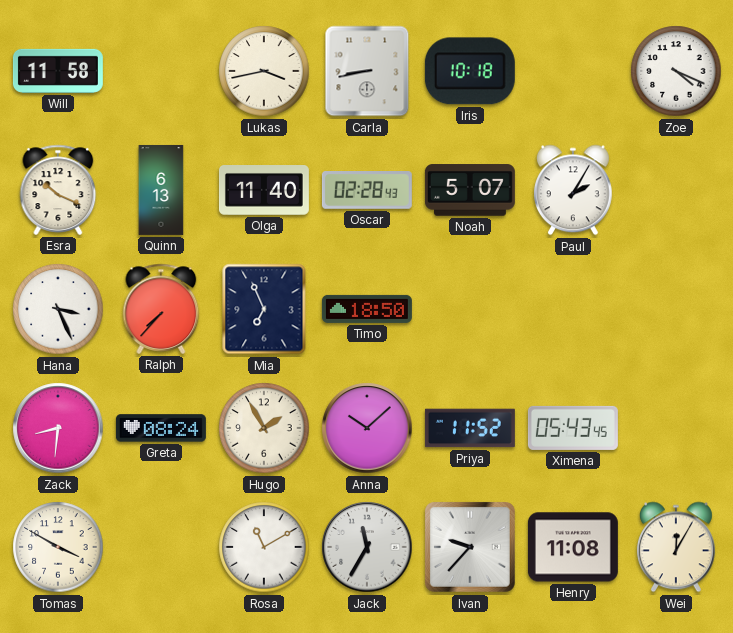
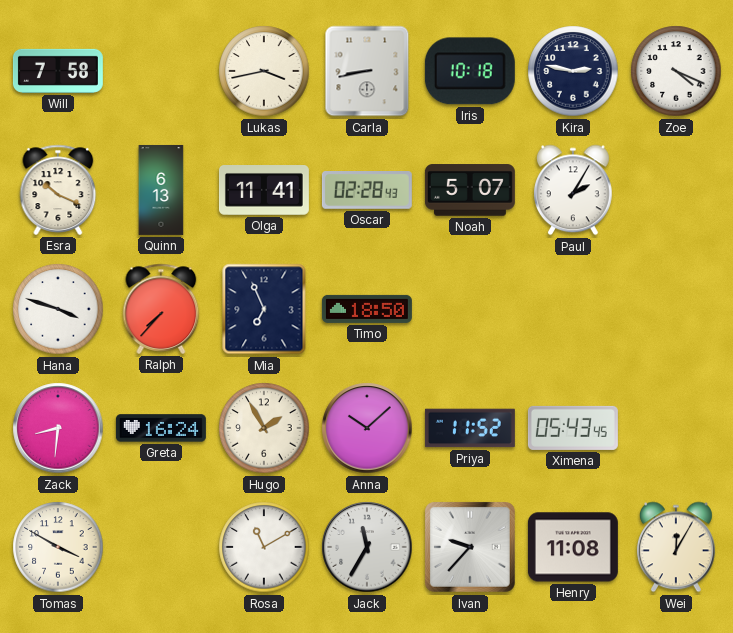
Will: 11:58 -> 7:58
Kira: none -> 2:47
Olga: 11:40 -> 11:41
Hana: 3:26 -> 3:48
Greta: 08:24 -> 16:24
